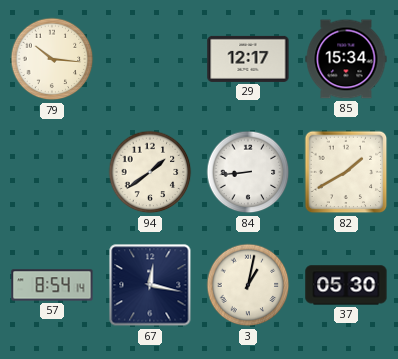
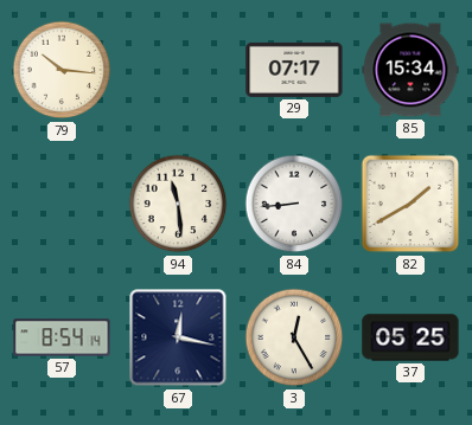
29: 12:17 -> 07:17
94: 1:39 -> 11:29
3: 1:02 -> 12:25
37: 05:30 -> 05:25
